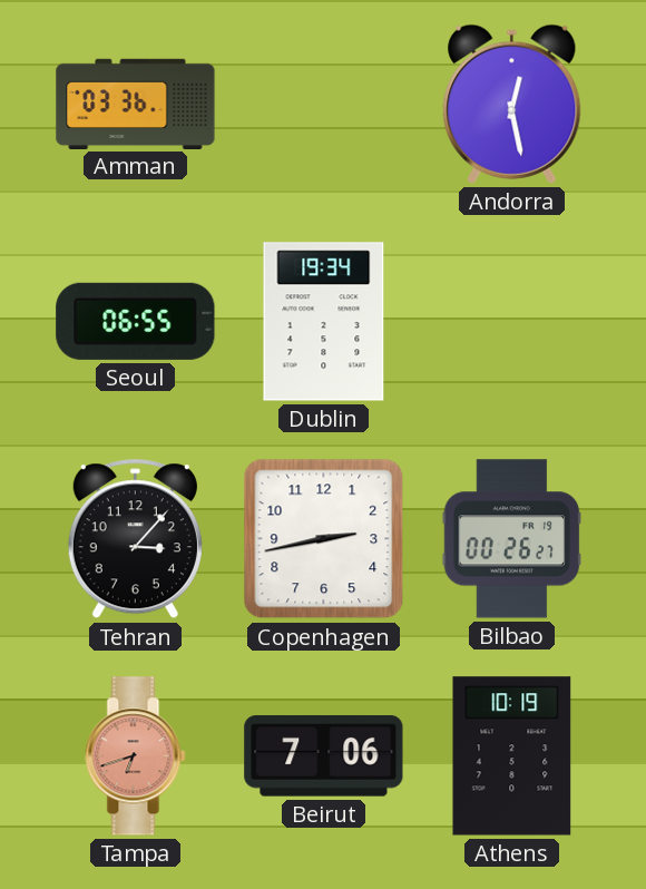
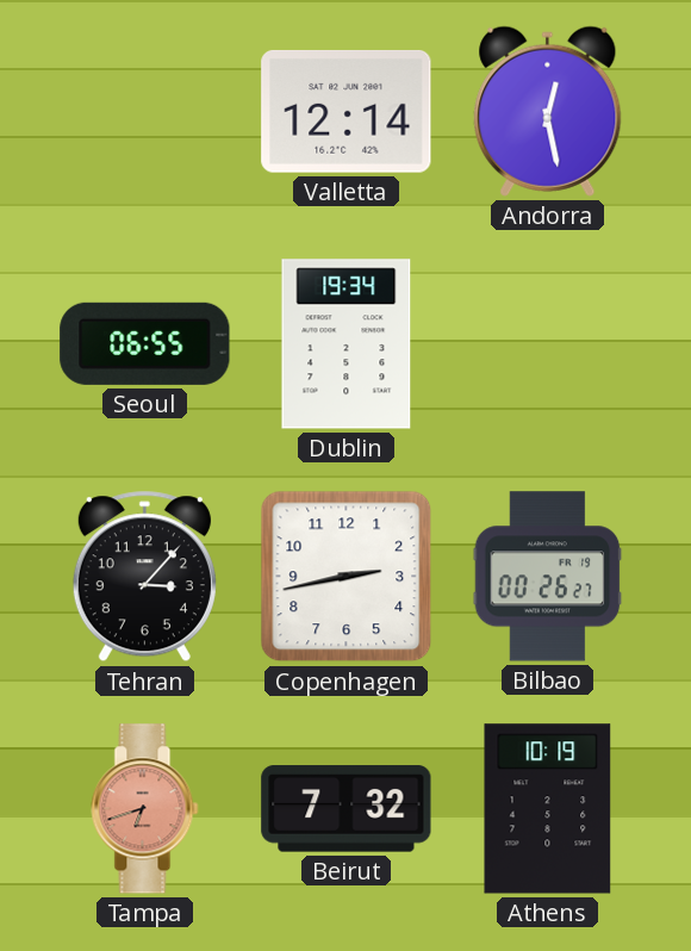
Amman: 03:36 -> none
Valletta: none -> 12:14
Beirut: 7:06 -> 7:32
